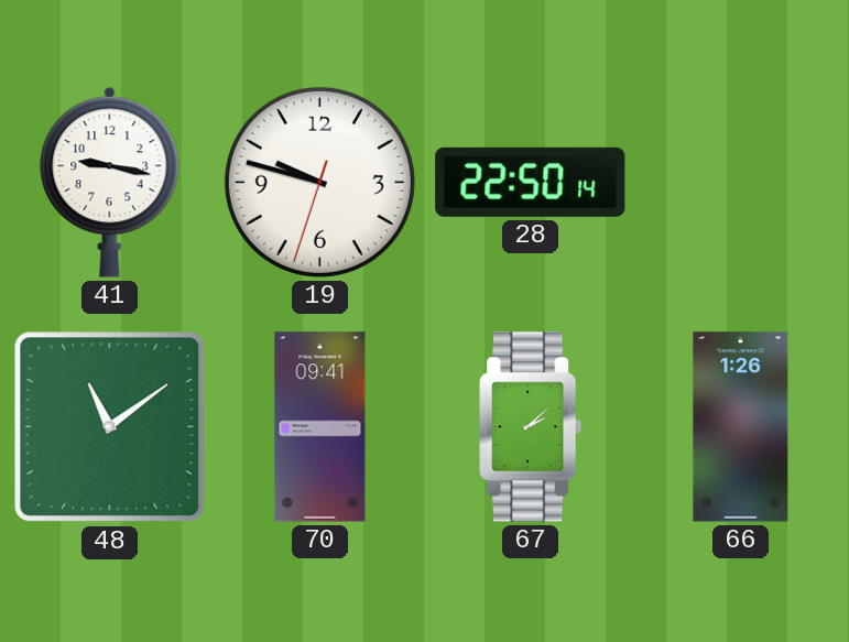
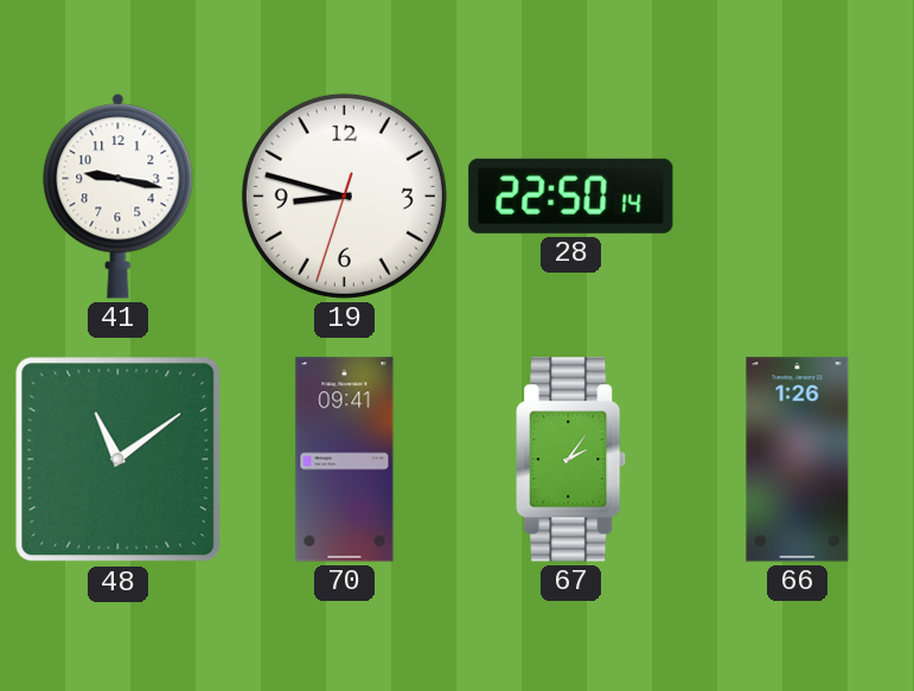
19: 9:47 -> 8:47
67: 2:08 -> 2:06
